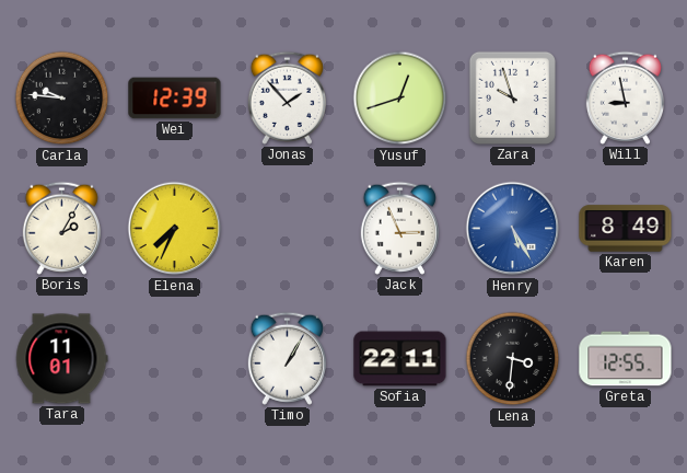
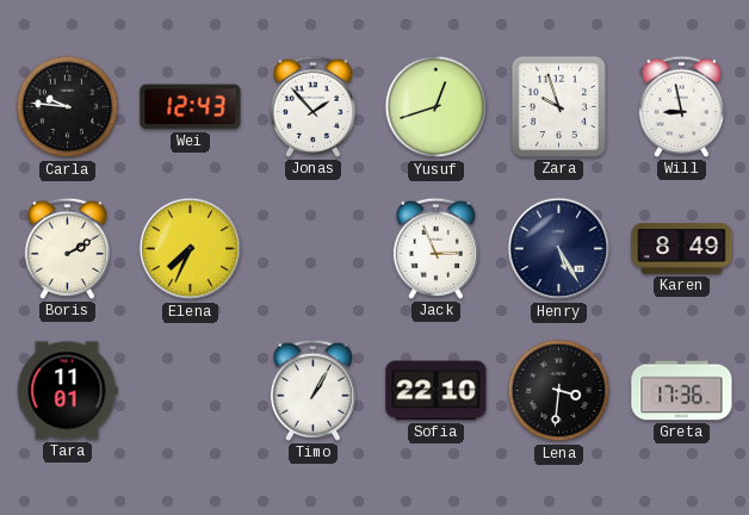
Wei: 12:39 -> 12:43
Boris: 2:05 -> 2:10
Henry dial: blue -> navy
Sofia: 22:11 -> 22:10
Greta: 12:55 -> 17:36
